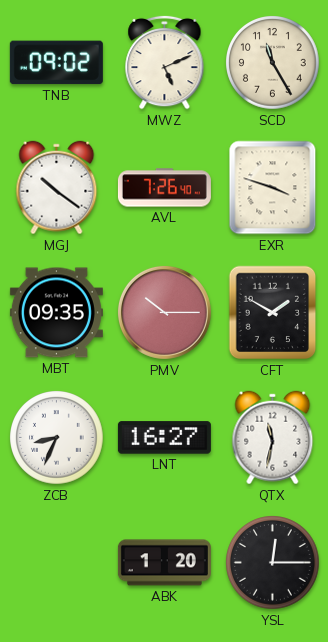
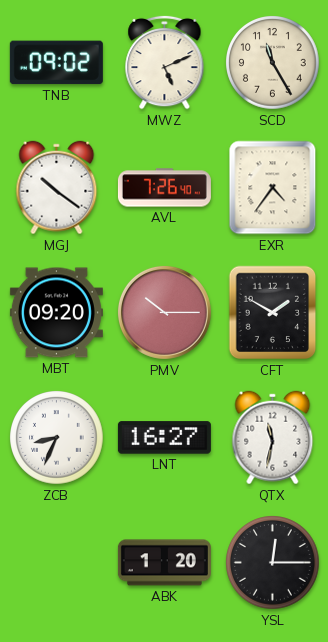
EXR: 3:48 -> 4:36
MBT: 09:35 -> 09:20
